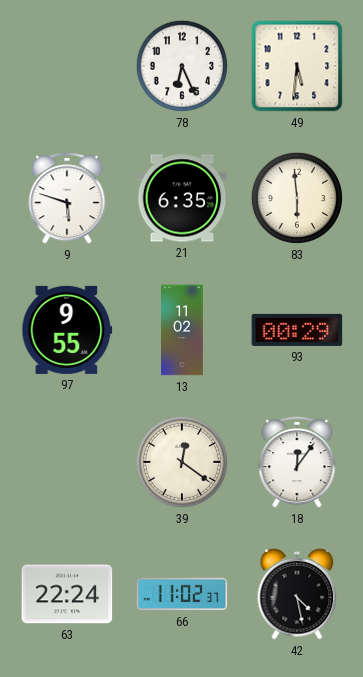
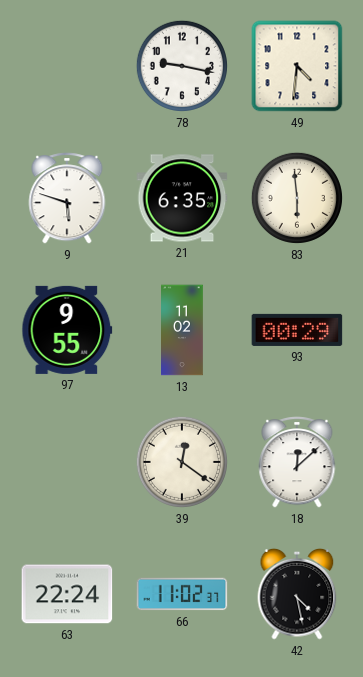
78: 6:26 -> 9:17
49: 5:31 -> 4:31
18: 12:06 -> 12:08
